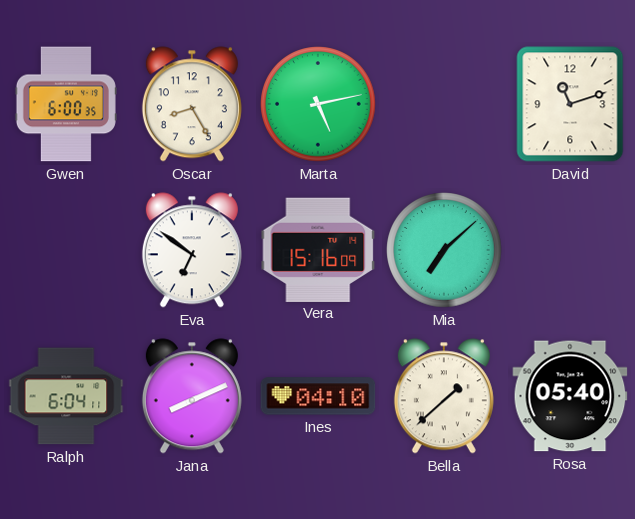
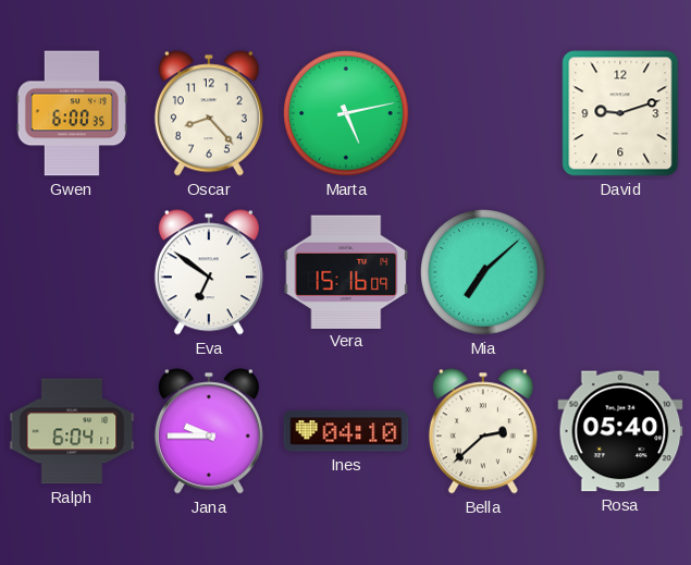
Oscar: 8:25 -> 8:23
David: 11:12 -> 9:12
Jana: 8:11 -> 9:45
Bella: 1:38 -> 2:38
